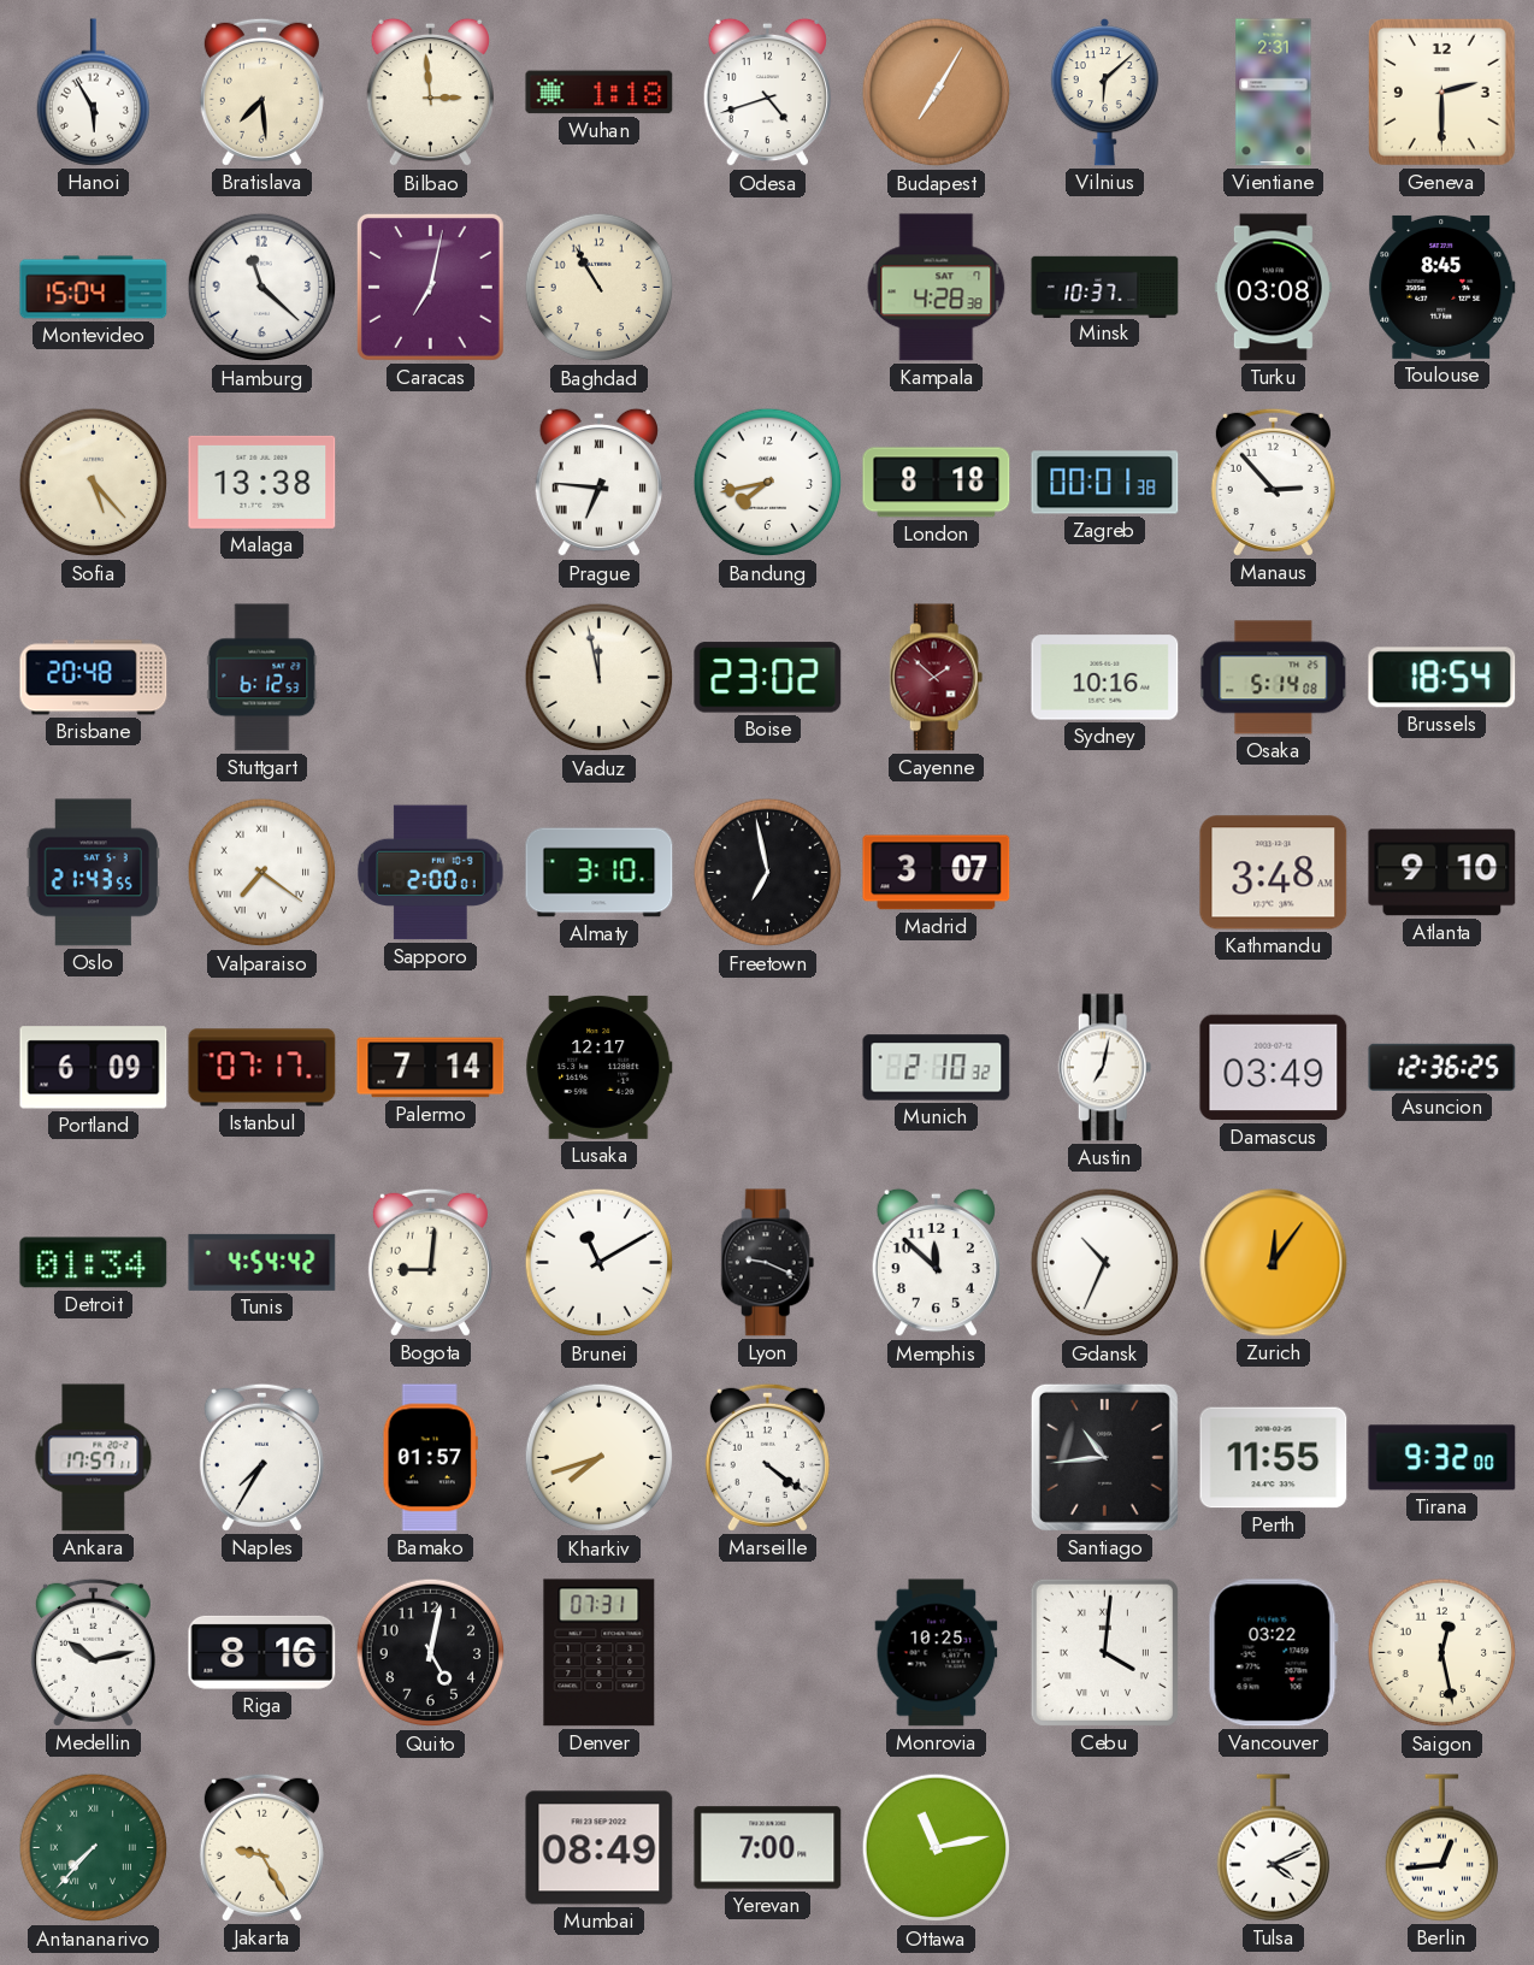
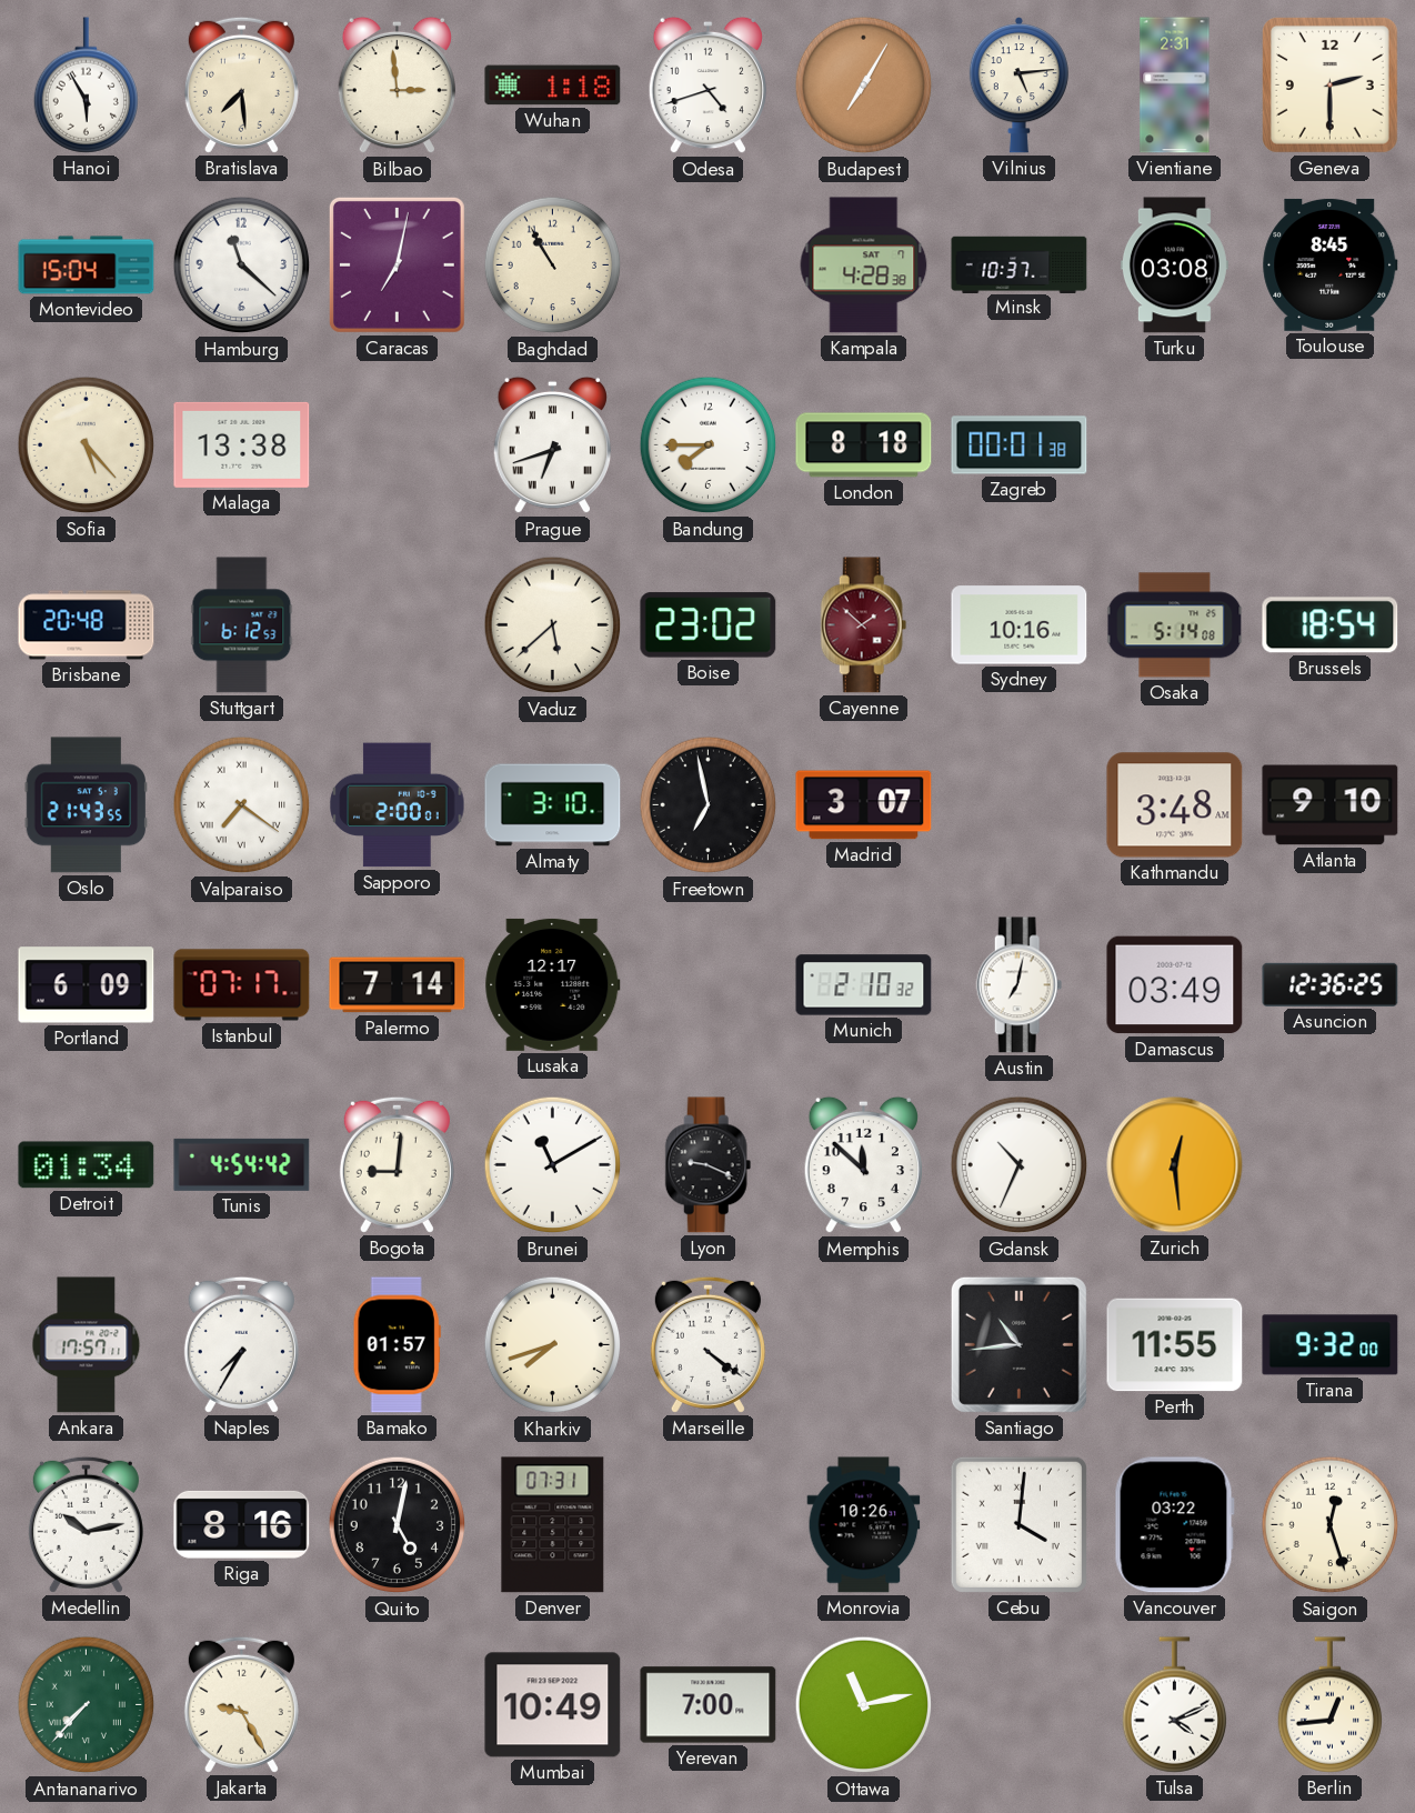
Vilnius: 6:08 -> 5:14
Prague: 6:46 -> 6:42
Bandung: 7:43 -> 7:45
Manaus: 2:53 -> none
Vaduz: 11:58 -> 5:38
Zurich: 12:06 -> 12:29
Monrovia: 10:25 -> 10:26
Saigon: 12:28 -> 12:27
Mumbai: 08:49 -> 10:49
